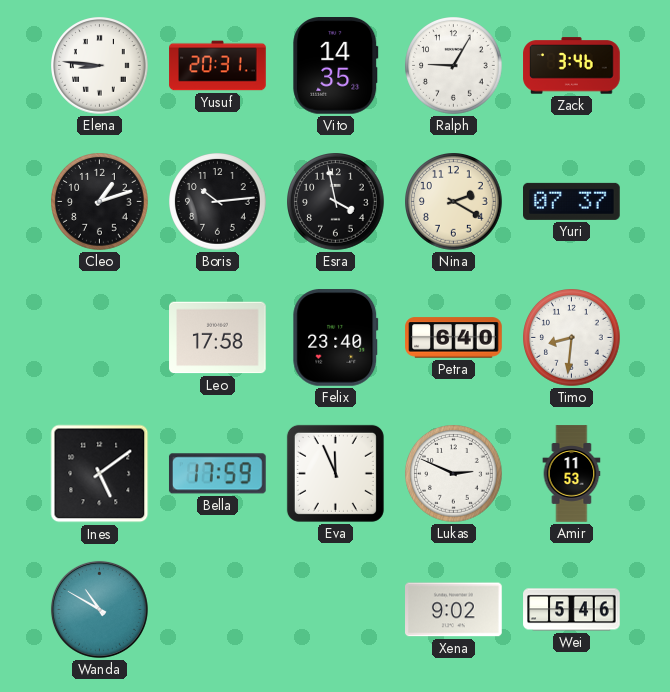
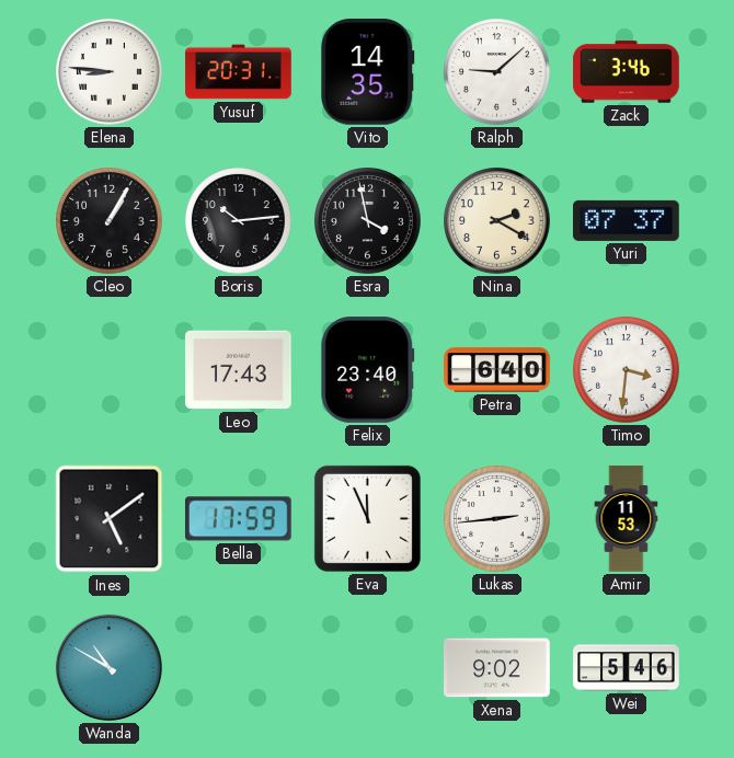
Ralph: 9:05 -> 9:08
Cleo: 1:12 -> 1:05
Leo: 17:58 -> 17:43
Timo: 8:31 -> 3:31
Lukas: 2:49 -> 2:44
